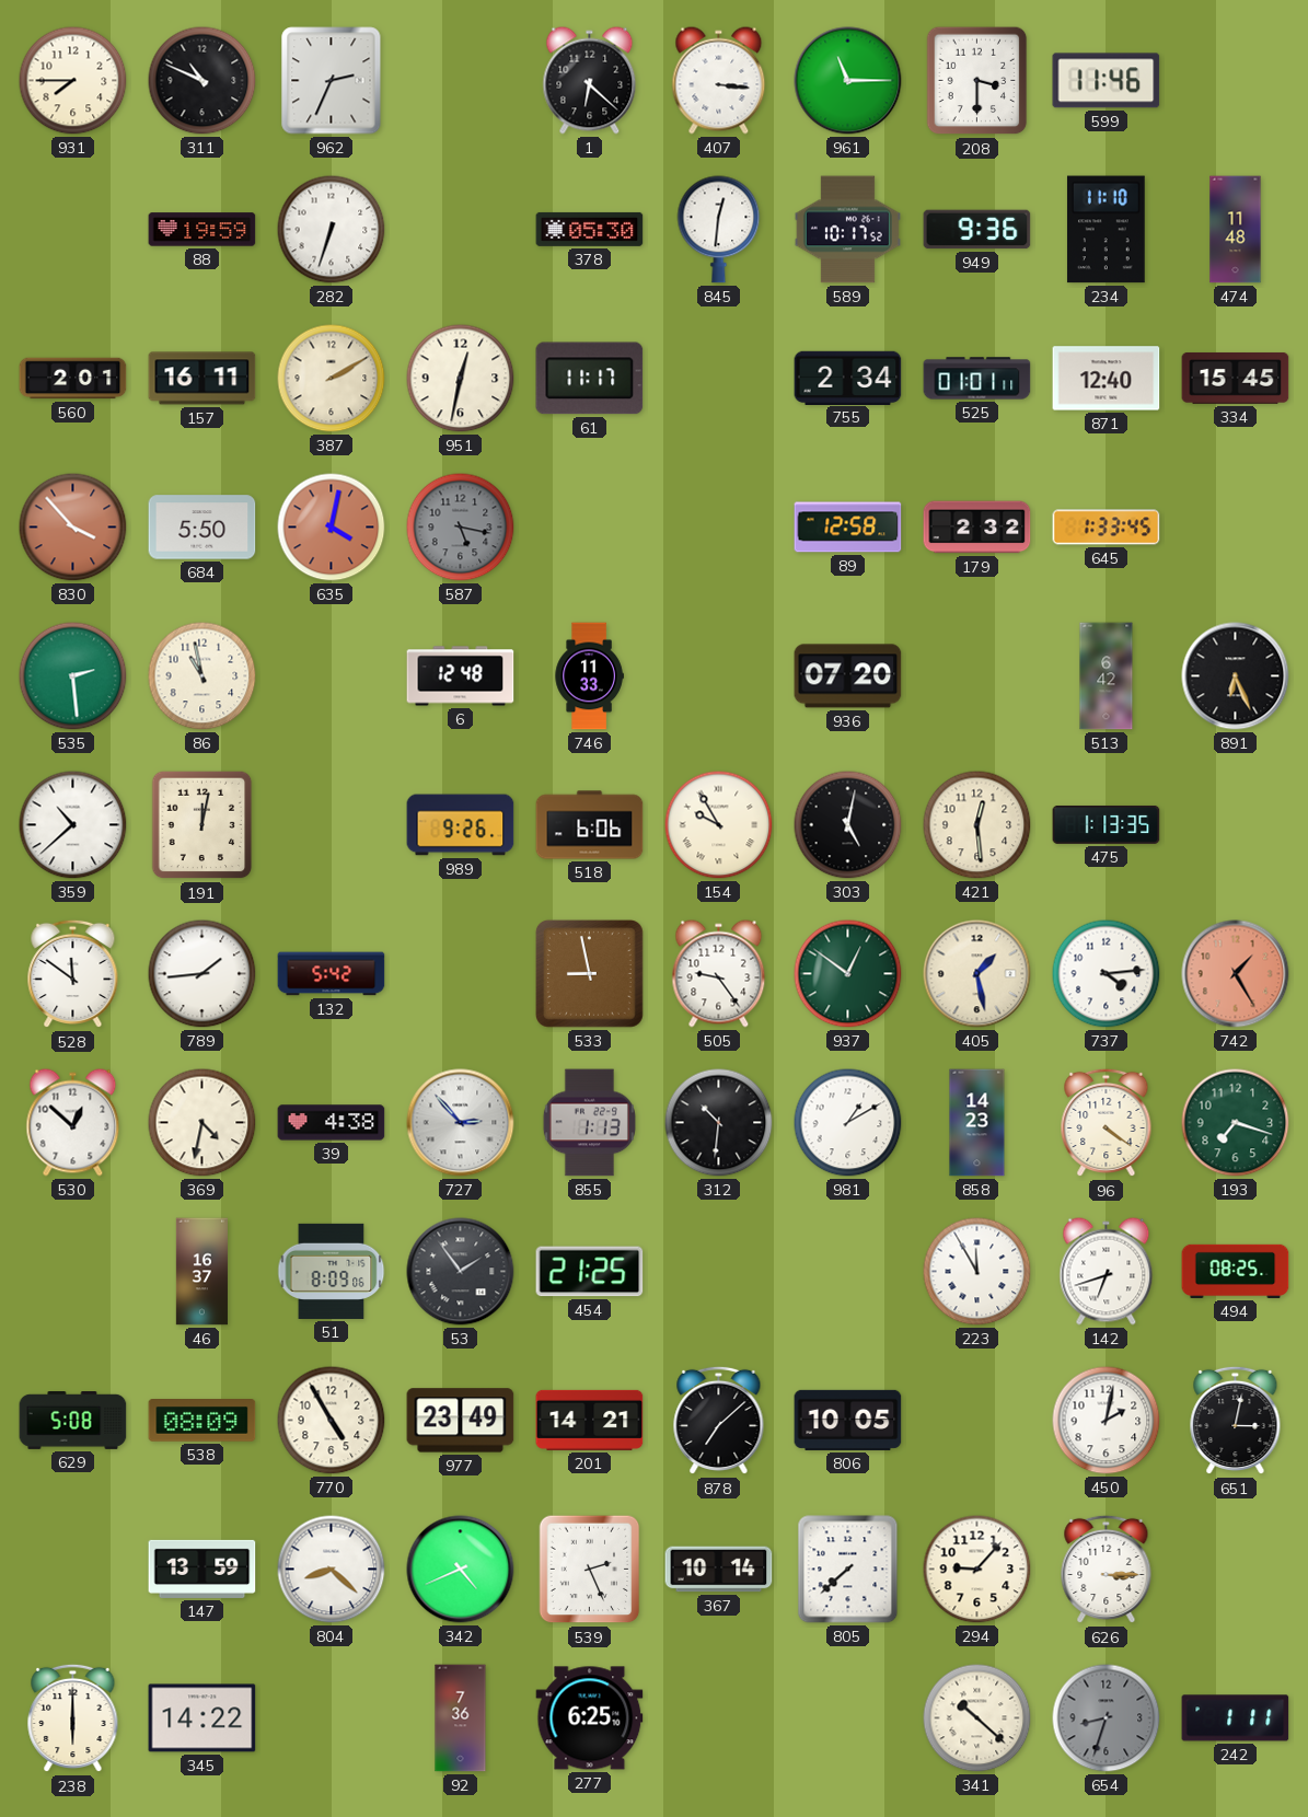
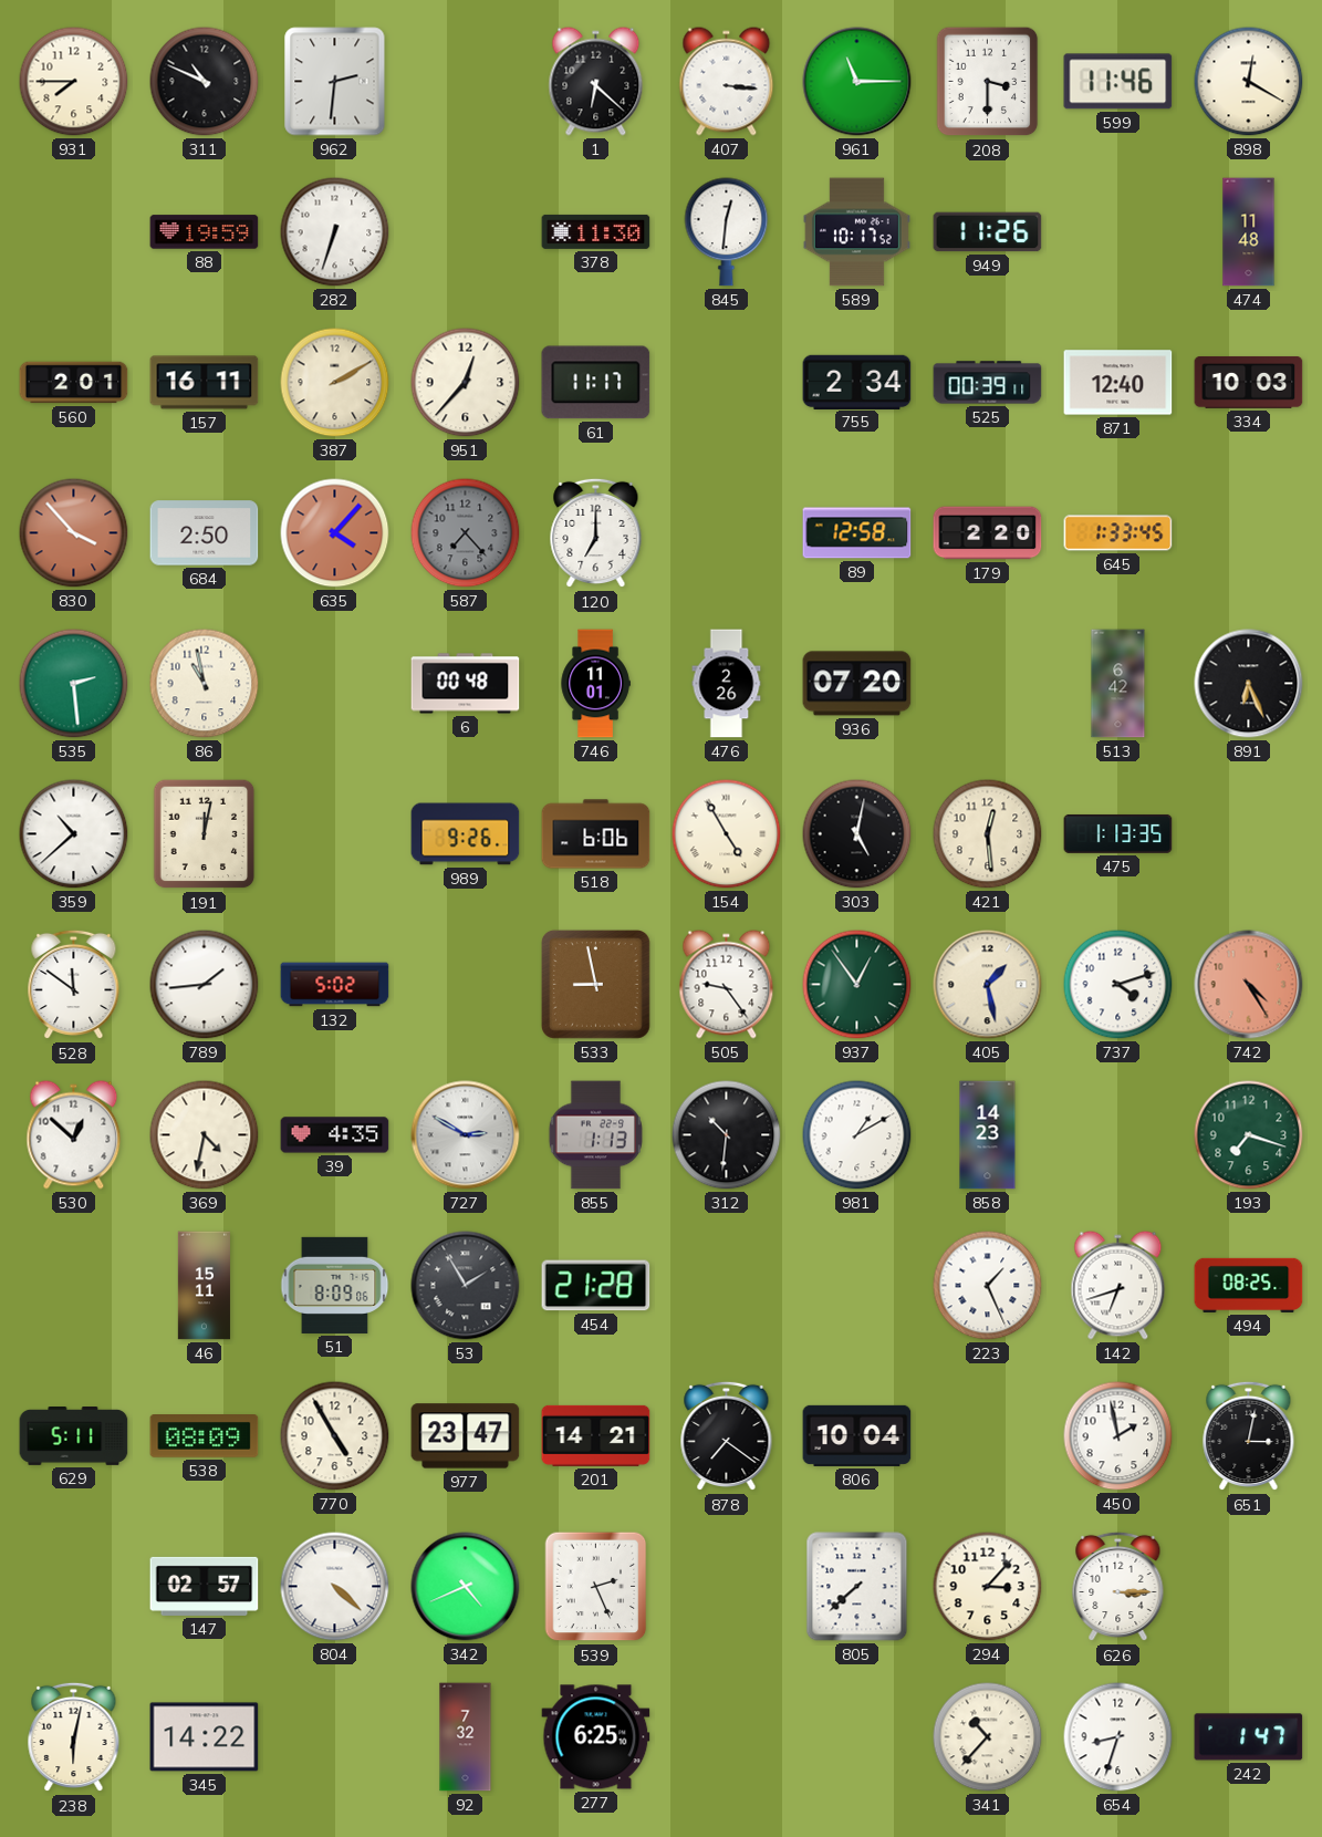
962: 2:34 -> 2:31
898: none -> 12:20
378: 05:30 -> 11:30
949: 9:36 -> 11:26
234: 11:10 -> none
951: 12:32 -> 12:37
525: 01:01 -> 00:39
334: 15:45 -> 10:03
684: 5:50 -> 2:50
635: 4:02 -> 4:07
587: 5:17 -> 7:23
120: none -> 7:00
179: 2:32 -> 2:20
6: 12:48 -> 00:48
746: 11:33 -> 11:01
476: none -> 2:26
154: 9:55 -> 4:55
132: 5:42 -> 5:02
937: 12:51 -> 12:54
737: 4:14 -> 4:12
742: 1:25 -> 4:25
39: 4:38 -> 4:35
727: 2:53 -> 2:50
96: 4:21 -> none
46: 16:37 -> 15:11
53: 1:54 -> 1:55
454: 21:25 -> 21:28
223: 11:55 -> 1:26
629: 5:08 -> 5:11
977: 23:49 -> 23:47
878: 7:08 -> 7:21
806: 10:05 -> 10:04
450: 2:02 -> 1:58
147: 13:59 -> 02:57
804: 8:22 -> 4:22
367: 10:14 -> none
294: 9:07 -> 3:07
238: 6:00 -> 6:02
92: 7:36 -> 7:32
341: 10:22 -> 10:37
654 dial: grey -> white
242: 1:11 -> 1:47
